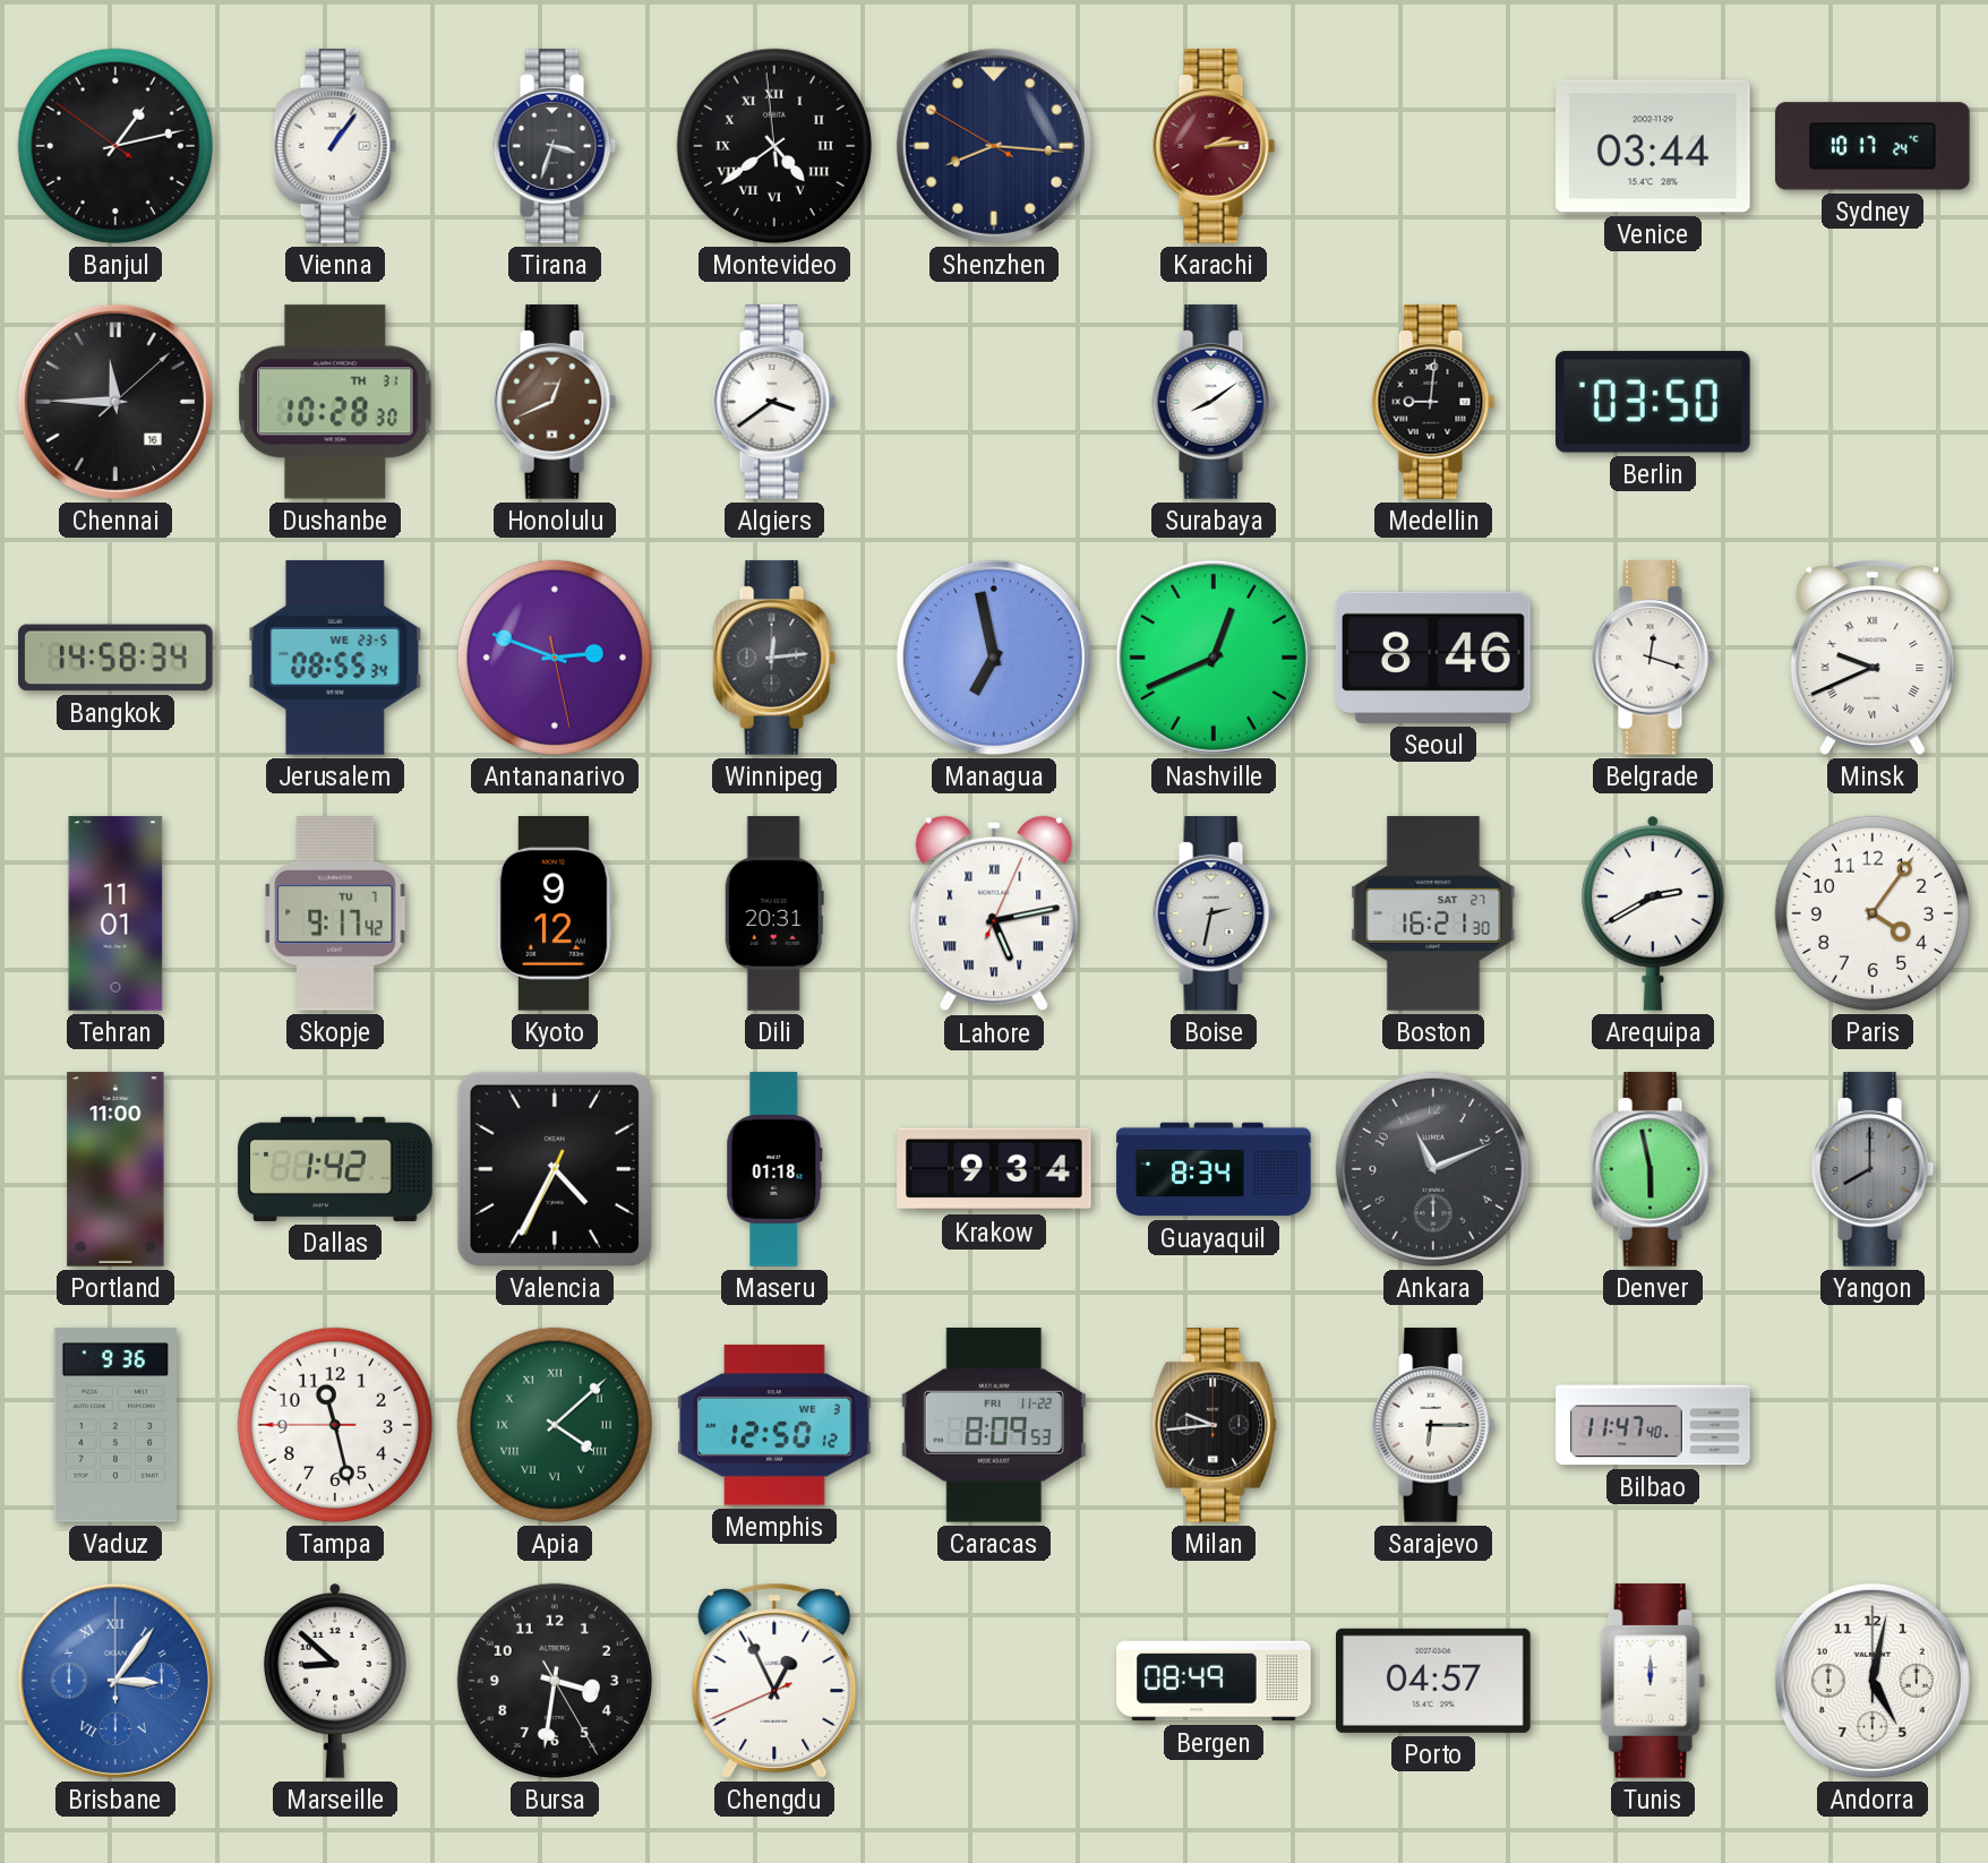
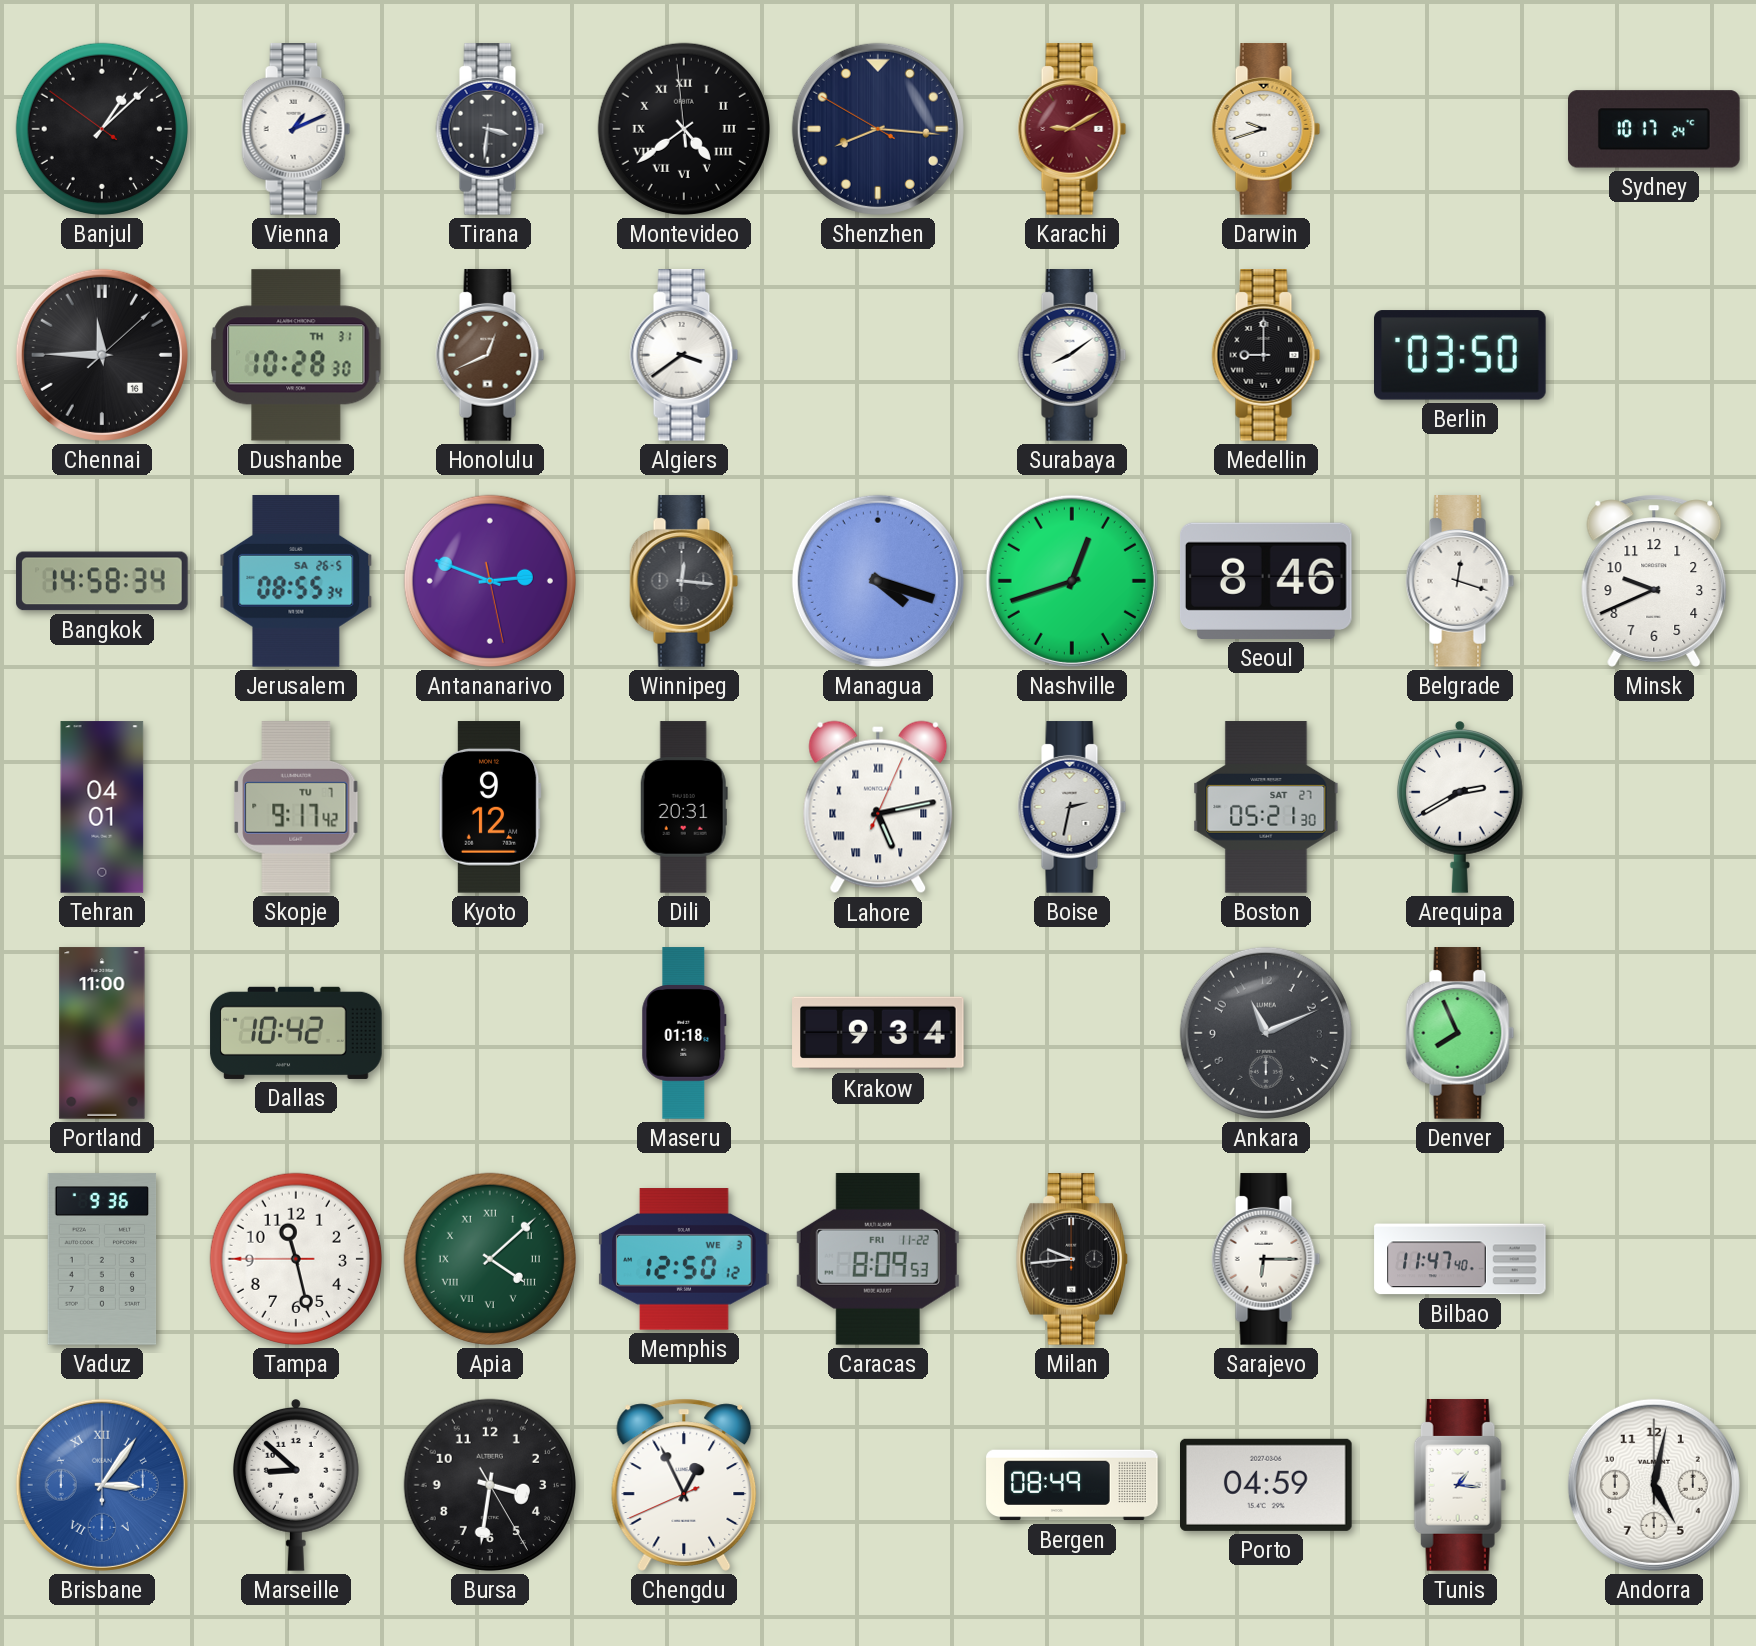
Banjul: 1:12 -> 1:07
Vienna: 1:06 -> 1:11
Tirana: 3:33 -> 3:31
Karachi: 2:14 -> 9:10
Darwin: none -> 9:42
Venice: 03:44 -> none
Medellin: 9:01 -> 9:00
Jerusalem date: WE 23-5 -> SA 26-5
Winnipeg: 12:14 -> 12:16
Managua: 6:58 -> 4:18
Nashville: 12:41 -> 12:42
Minsk numerals: Roman -> Arabic
Tehran: 11:01 -> 04:01
Boston: 16:21 -> 05:21
Paris: 4:06 -> none
Dallas: 1:42 -> 10:42
Valencia: 4:34 -> none
Guayaquil: 8:34 -> none
Denver: 5:58 -> 7:56
Yangon: 8:00 -> none
Porto: 04:57 -> 04:59
Tunis: 12:00 -> 1:16
